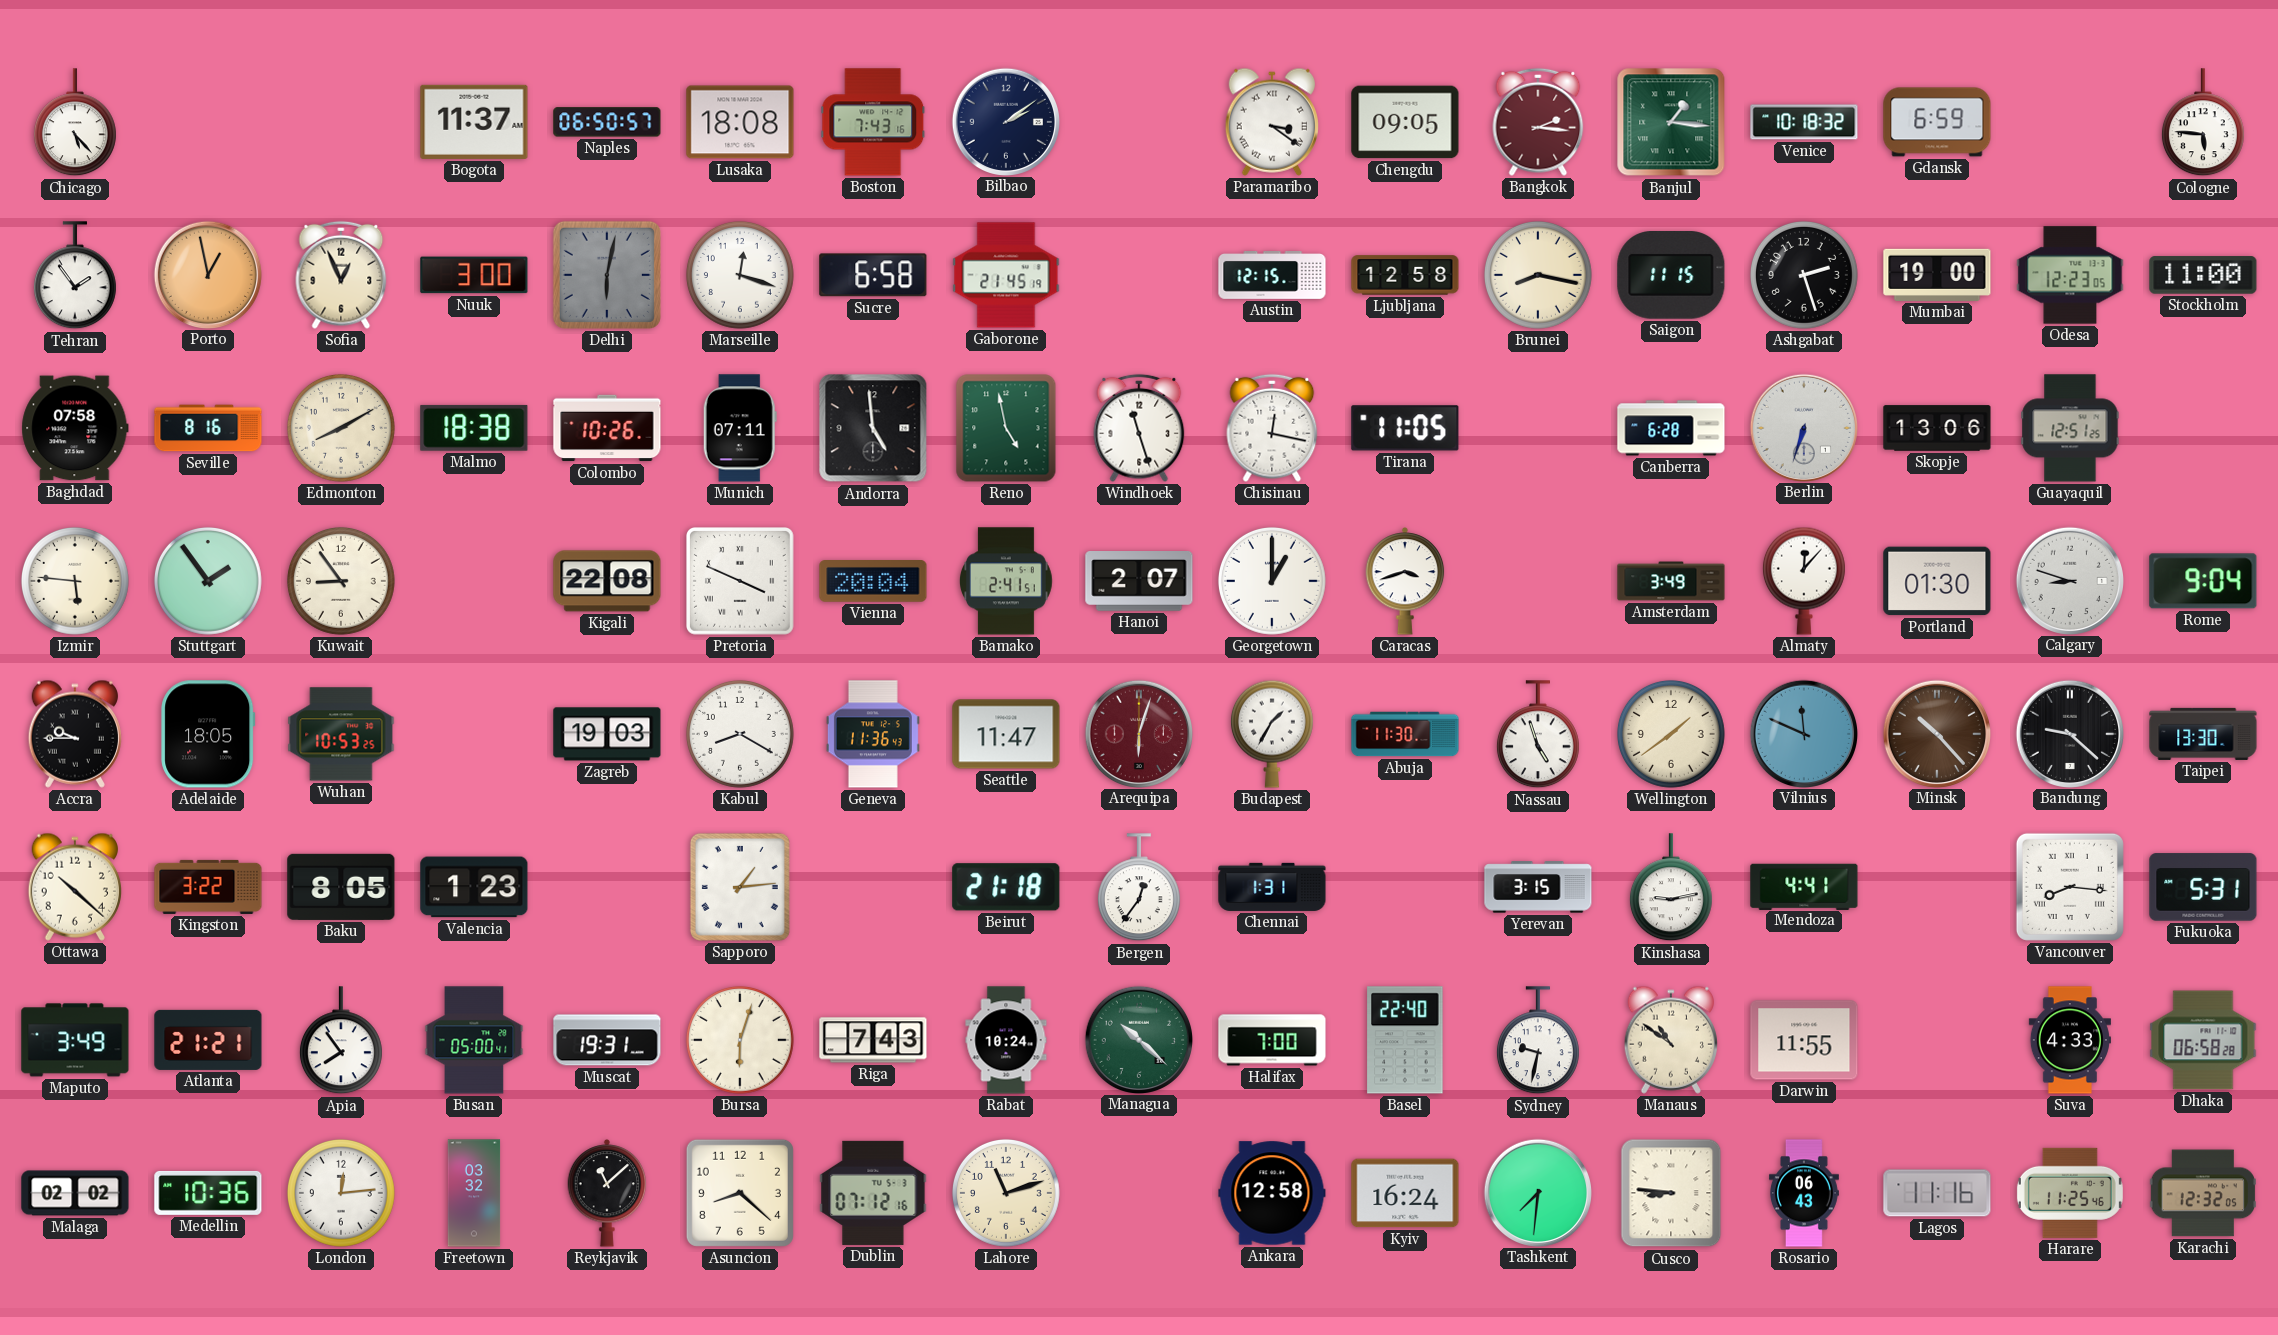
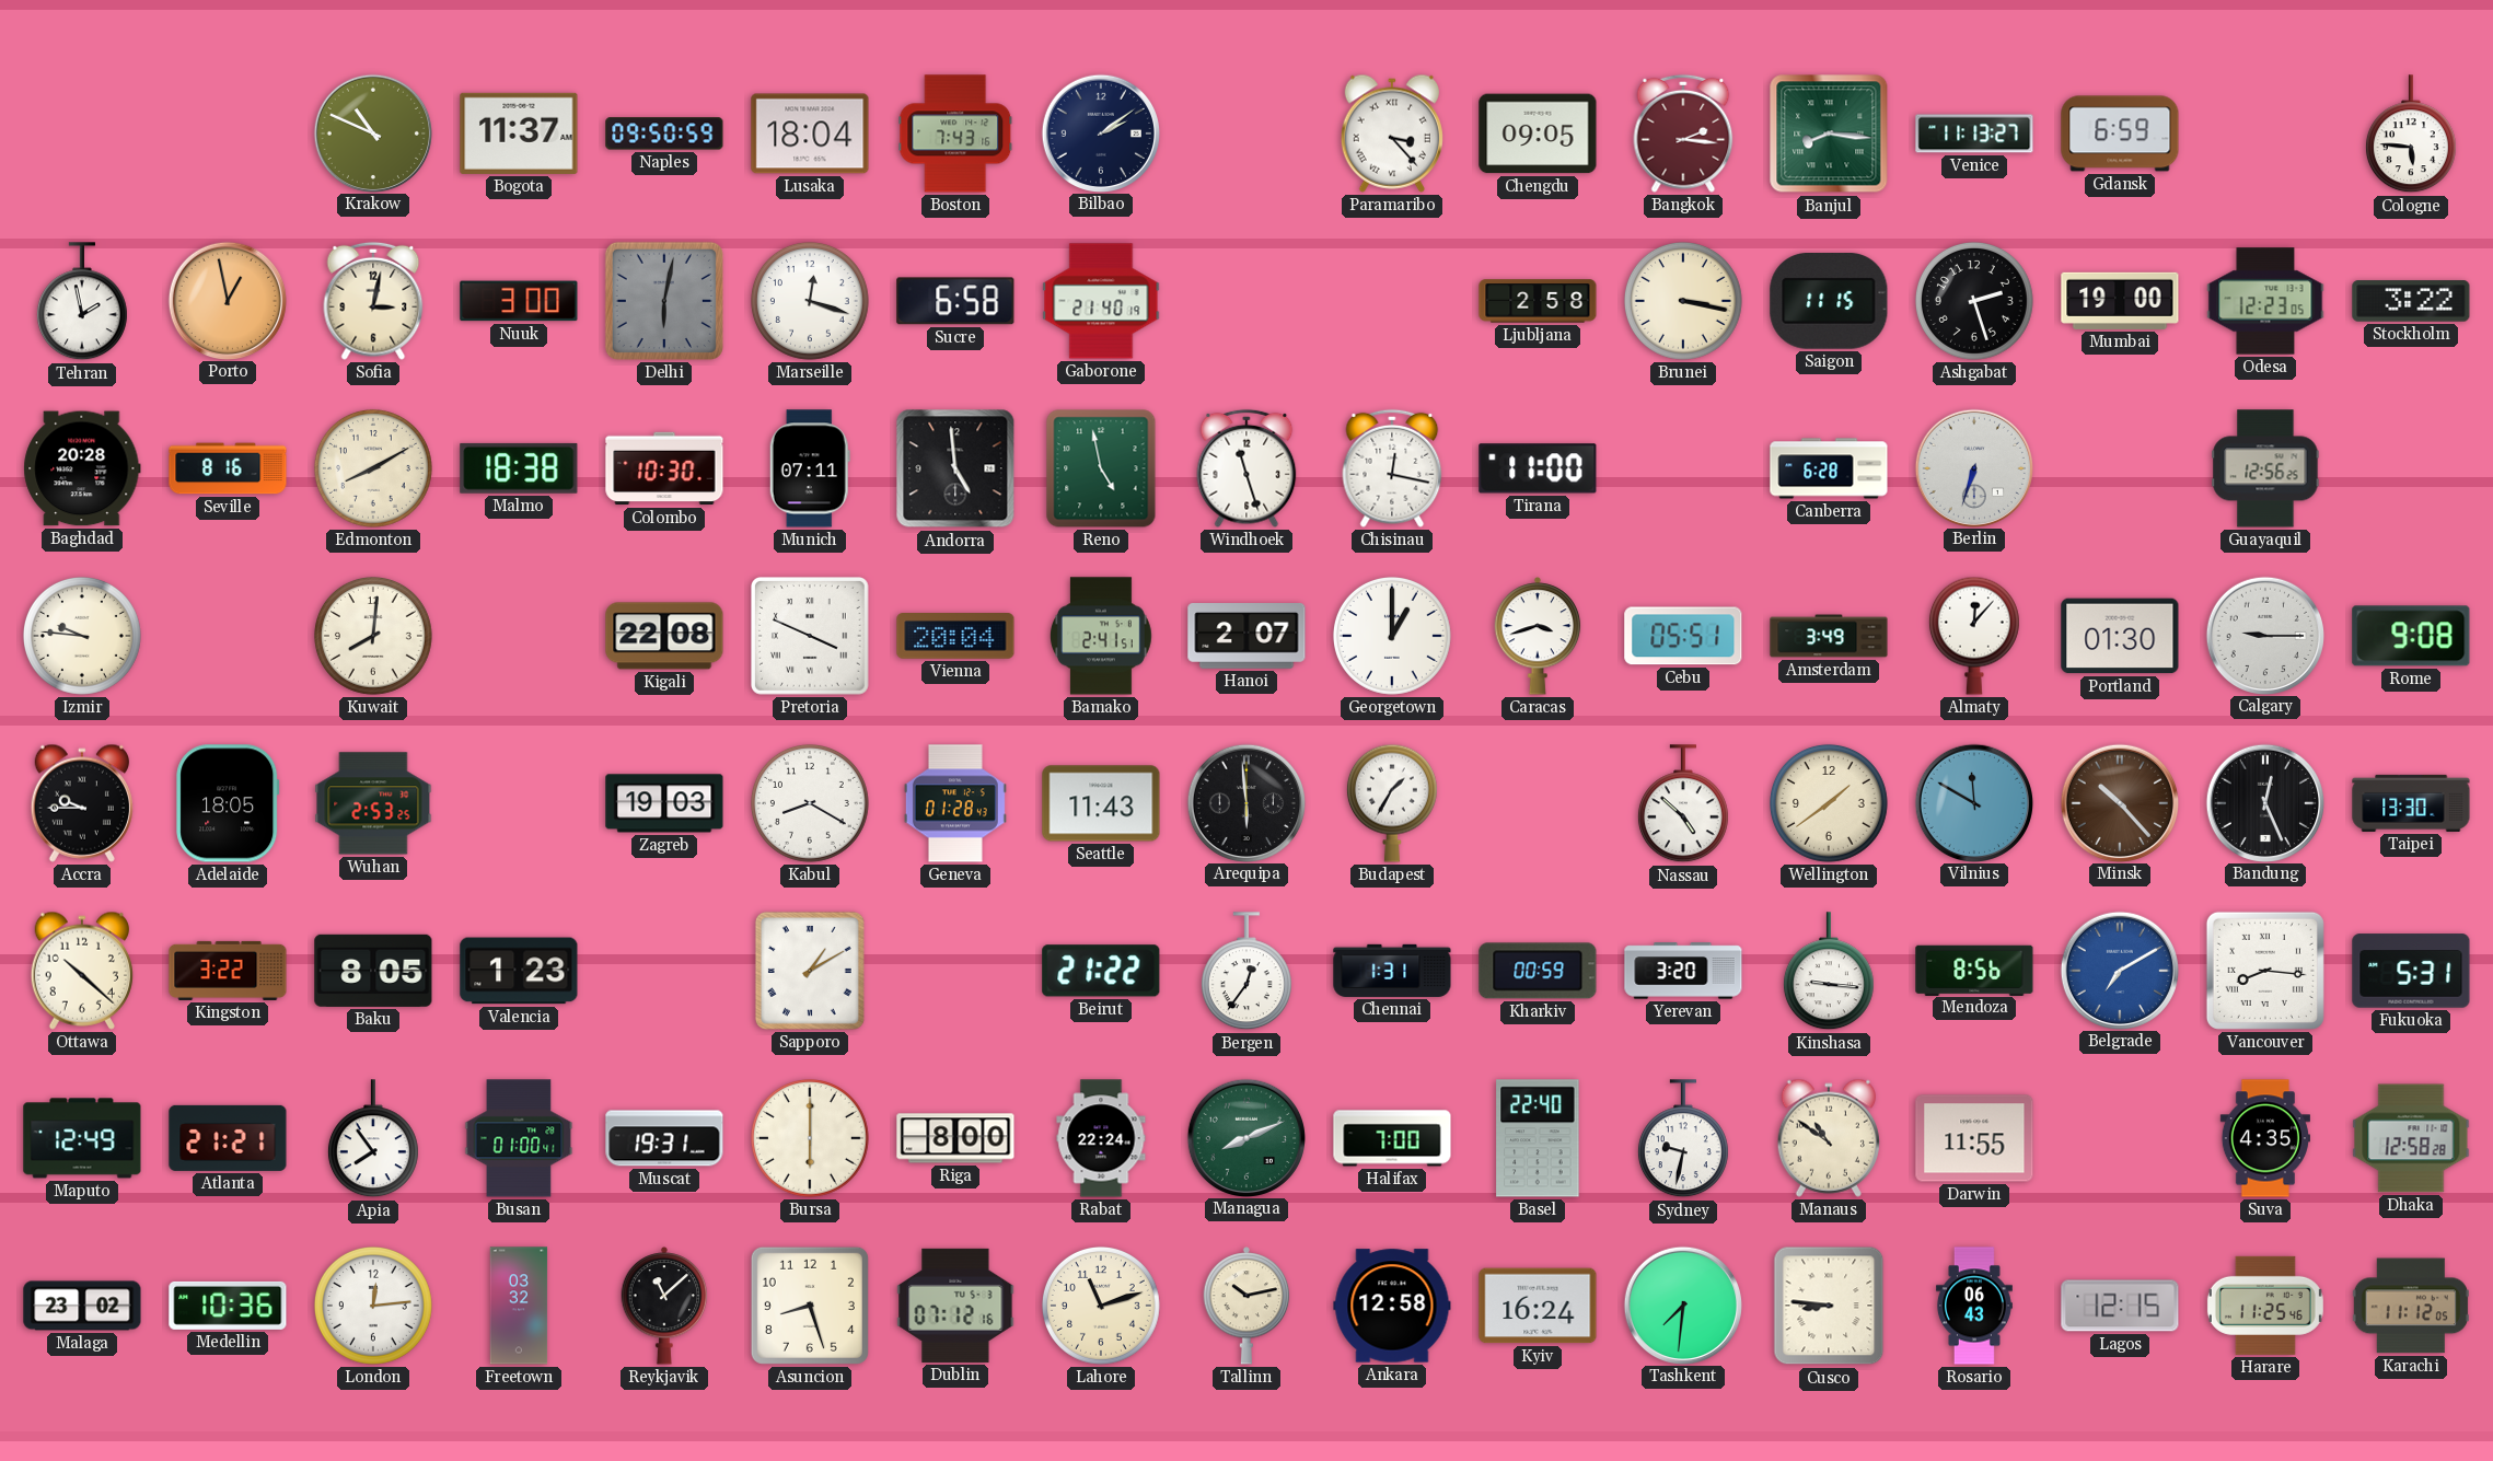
Chicago: 5:23 -> none
Krakow: none -> 10:49
Naples: 06:50 -> 09:50
Lusaka: 18:08 -> 18:04
Paramaribo: 3:21 -> 3:23
Banjul: 1:16 -> 8:16
Venice: 10:18 -> 11:13
Tehran: 1:54 -> 1:58
Sofia: 12:56 -> 3:02
Gaborone: 21:45 -> 21:40
Austin: 12:15 -> none
Ljubljana: 12:58 -> 2:58
Brunei: 8:17 -> 3:17
Stockholm: 11:00 -> 3:22
Baghdad: 07:58 -> 20:28
Colombo: 10:26 -> 10:30
Tirana: 11:05 -> 11:00
Skopje: 13:06 -> none
Guayaquil: 12:51 -> 12:56
Izmir: 5:46 -> 9:46
Stuttgart: 1:54 -> none
Kuwait: 8:54 -> 8:01
Cebu: none -> 05:51
Calgary: 8:48 -> 9:15
Rome: 9:04 -> 9:08
Wuhan: 10:53 -> 2:53
Geneva: 11:36 -> 01:28
Seattle: 11:47 -> 11:43
Arequipa: 6:03 -> 5:59
Arequipa dial: burgundy -> black
Abuja: 11:30 -> none
Nassau: 4:57 -> 4:52
Vilnius: 11:49 -> 11:50
Bandung: 9:22 -> 12:26
Sapporo: 1:14 -> 1:10
Beirut: 21:18 -> 21:22
Kharkiv: none -> 00:59
Yerevan: 3:15 -> 3:20
Kinshasa: 9:13 -> 9:16
Mendoza: 4:41 -> 8:56
Belgrade: none -> 7:10
Maputo: 3:49 -> 12:49
Busan: 05:00 -> 01:00
Bursa: 6:03 -> 6:00
Riga: 7:43 -> 8:00
Rabat: 10:24 -> 22:24
Managua: 10:22 -> 8:11
Suva: 4:33 -> 4:35
Dhaka: 06:58 -> 12:58
Malaga: 02:02 -> 23:02
Asuncion: 8:22 -> 8:27
Tallinn: none -> 10:13
Lagos: 11:16 -> 12:15
Karachi: 12:32 -> 11:12
